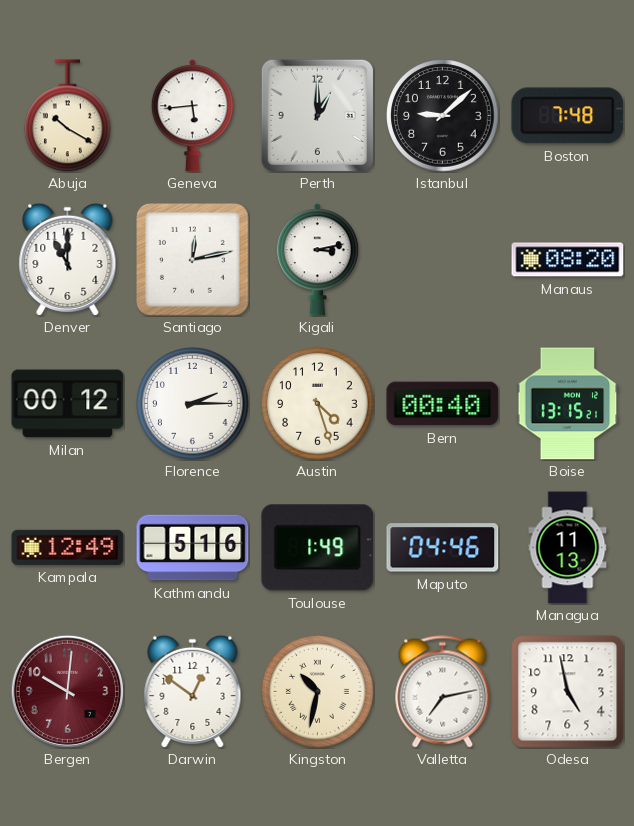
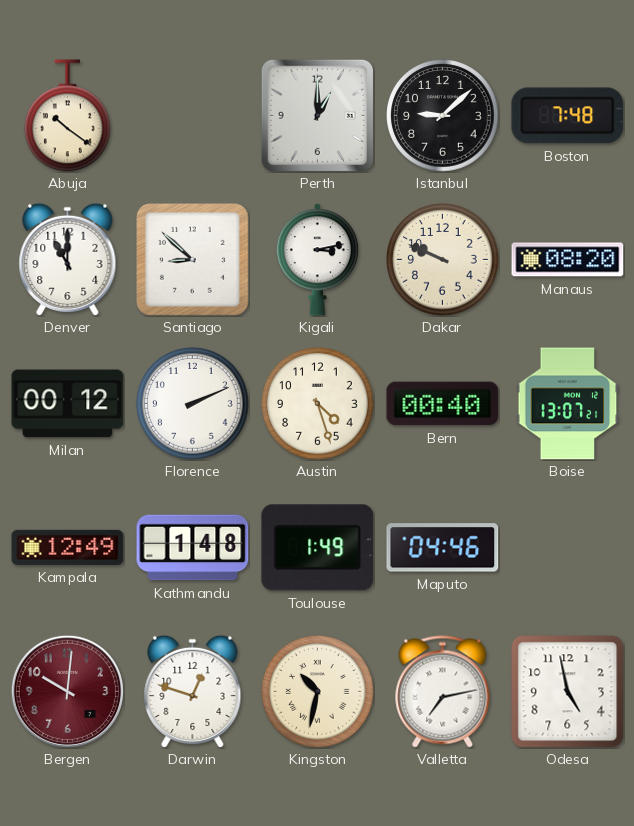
Abuja: 10:20 -> 10:21
Geneva: 5:44 -> none
Santiago: 12:13 -> 8:52
Dakar: none -> 9:49
Florence: 2:15 -> 2:11
Boise: 13:15 -> 13:07
Kathmandu: 5:16 -> 1:48
Managua: 11:13 -> none
Darwin: 12:51 -> 12:48
